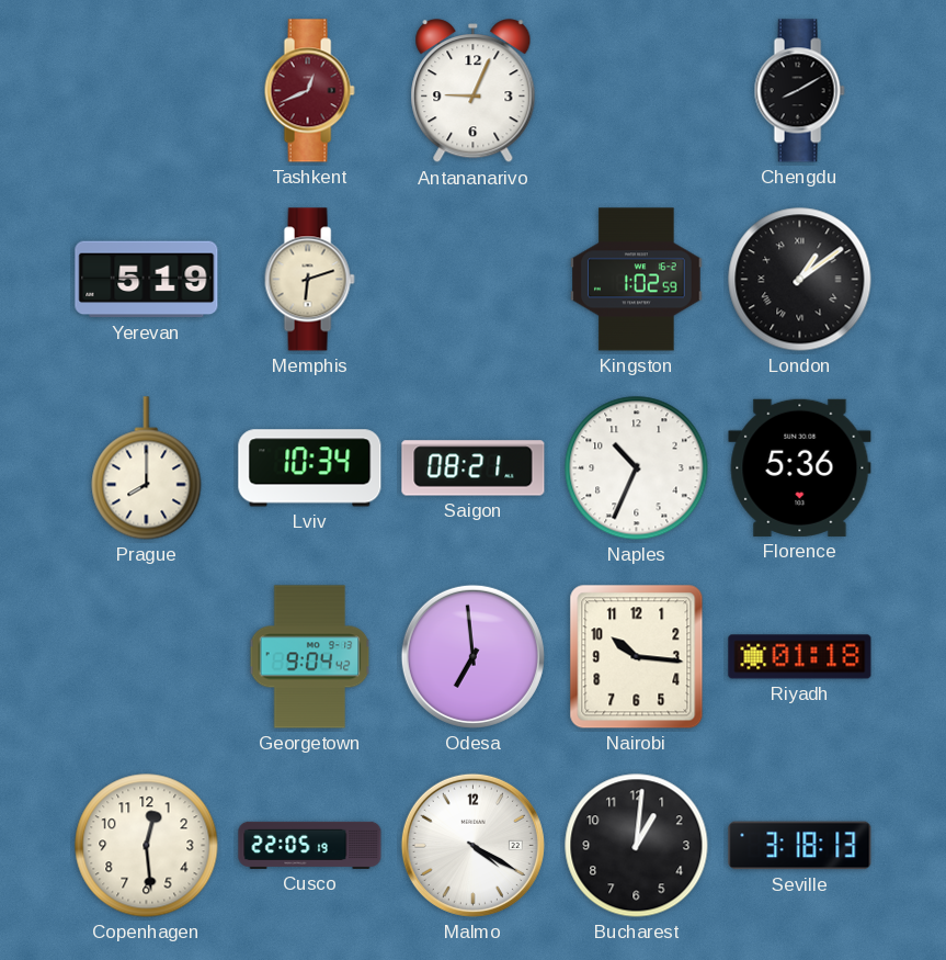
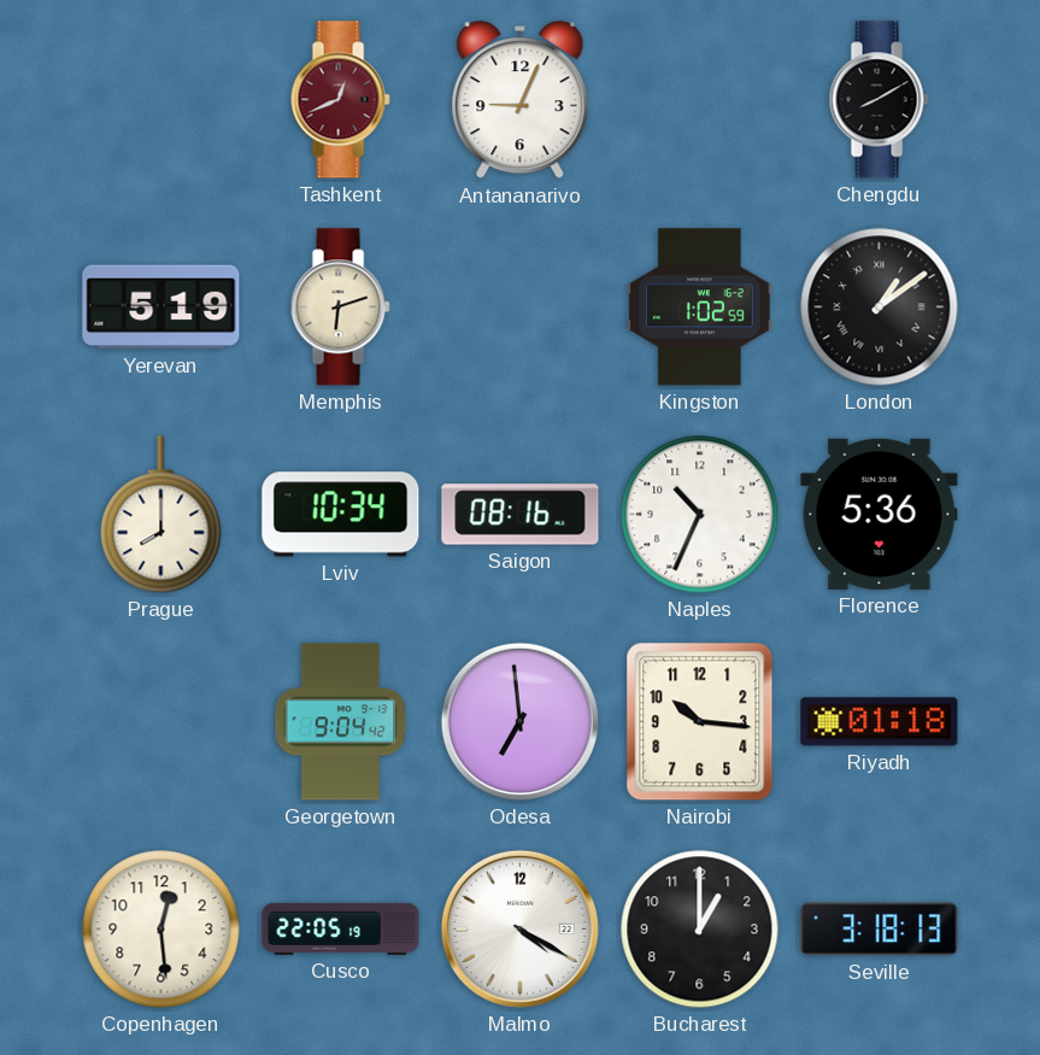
Saigon: 08:21 -> 08:16
Bucharest: 1:01 -> 1:00
